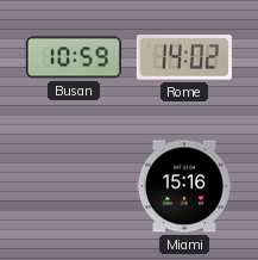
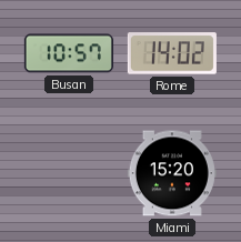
Busan: 10:59 -> 10:57
Miami: 15:16 -> 15:20
